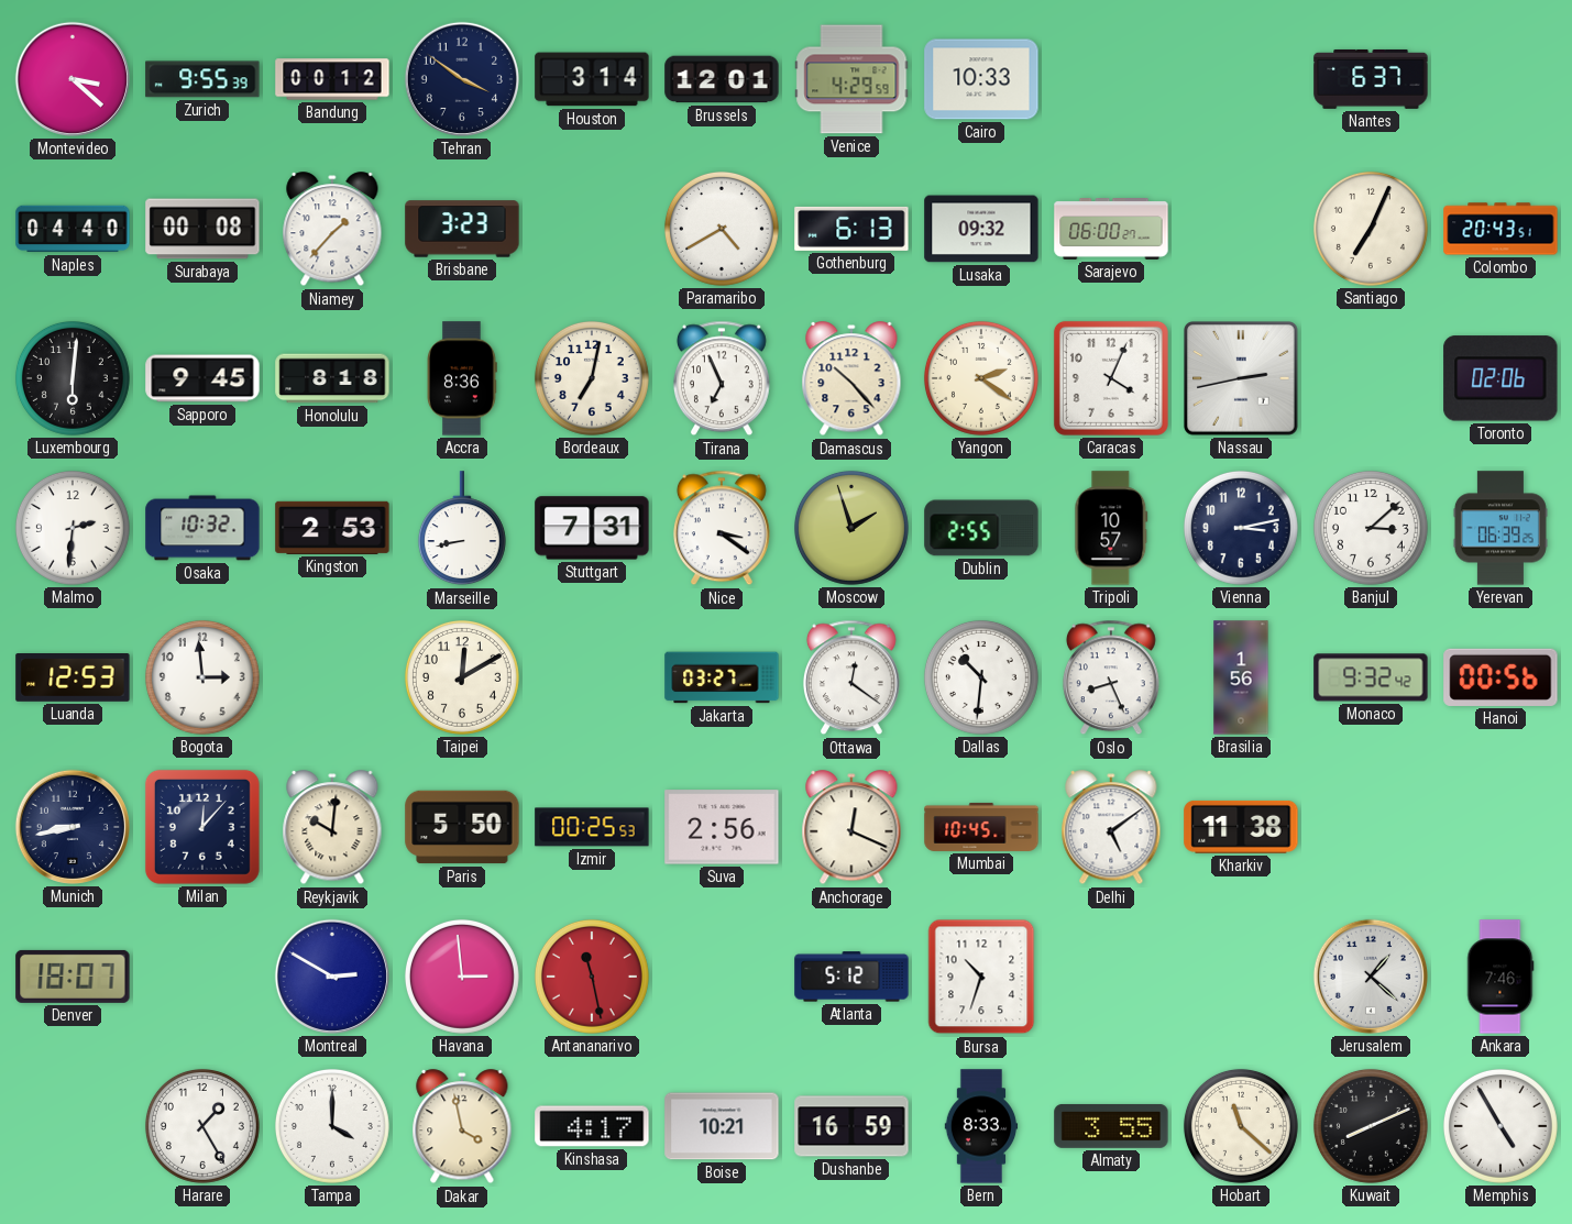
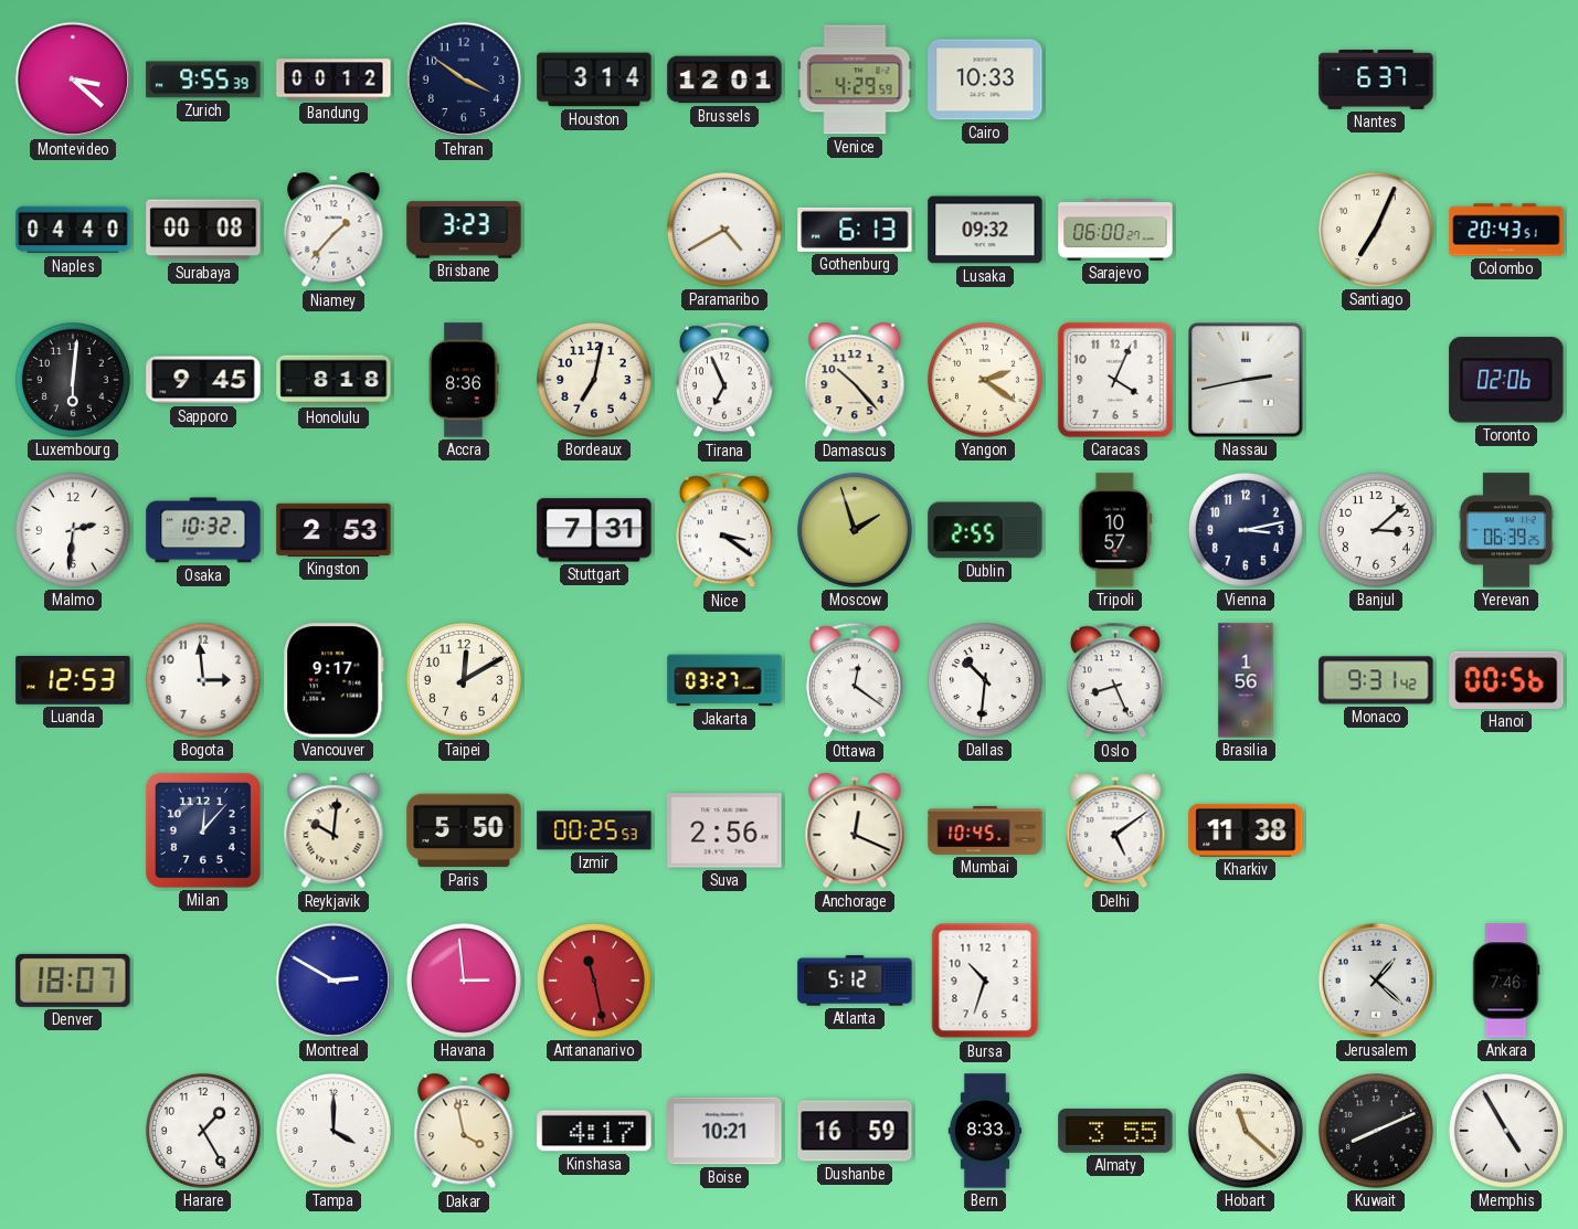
Marseille: 8:43 -> none
Vancouver: none -> 9:17
Monaco: 9:32 -> 9:31
Munich: 8:43 -> none
